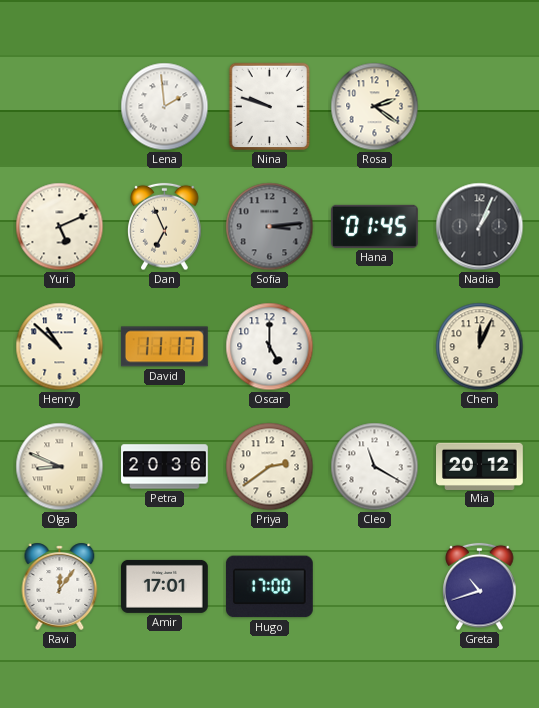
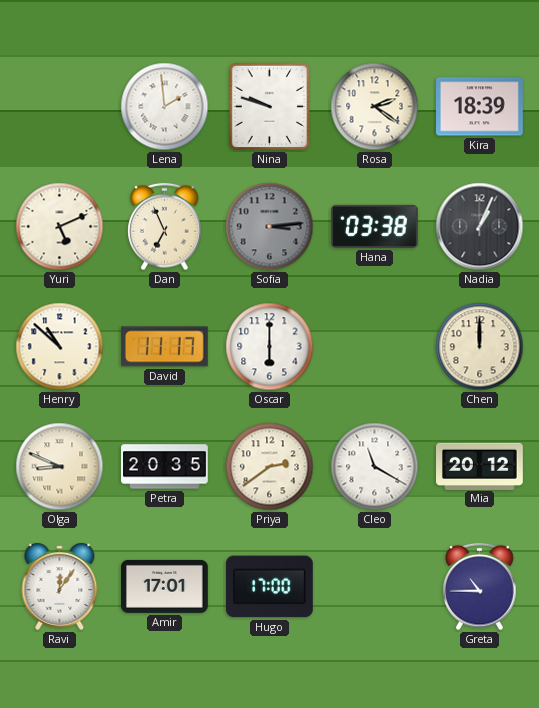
Kira: none -> 18:39
Hana: 01:45 -> 03:38
Oscar: 5:00 -> 6:00
Chen: 12:04 -> 12:00
Petra: 20:36 -> 20:35
Greta: 10:42 -> 10:45
